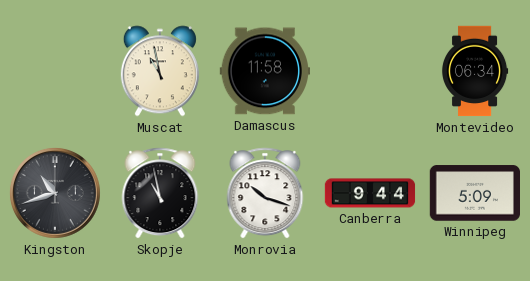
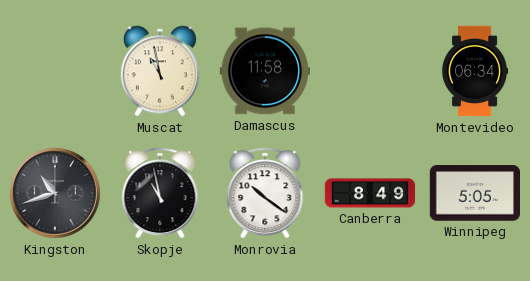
Monrovia: 10:18 -> 10:21
Canberra: 9:44 -> 8:49
Winnipeg: 5:09 -> 5:05
